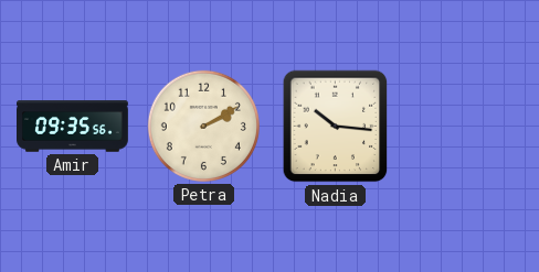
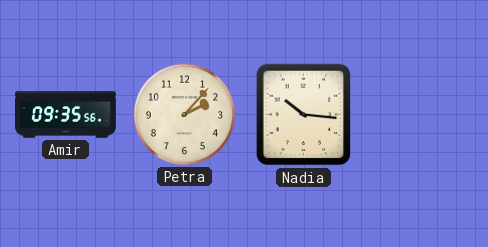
Petra: 2:10 -> 2:07
